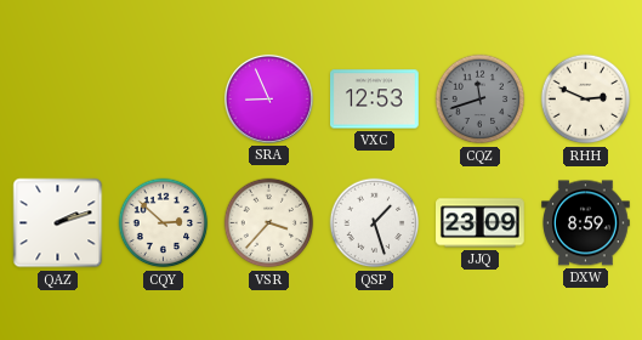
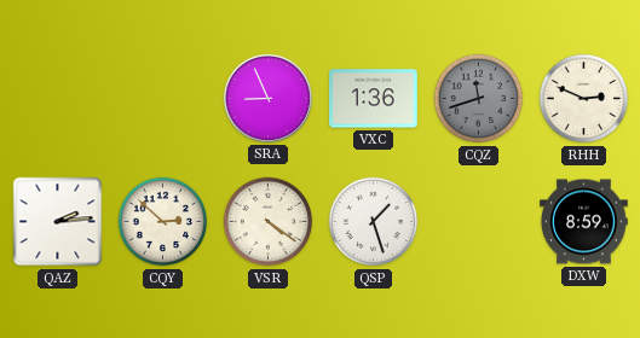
VXC: 12:53 -> 1:36
QAZ: 2:12 -> 2:14
VSR: 3:37 -> 4:21
JJQ: 23:09 -> none
